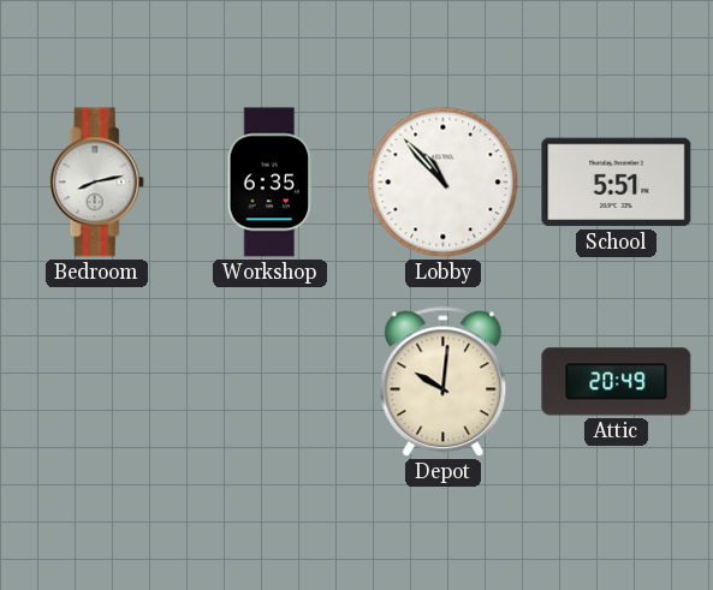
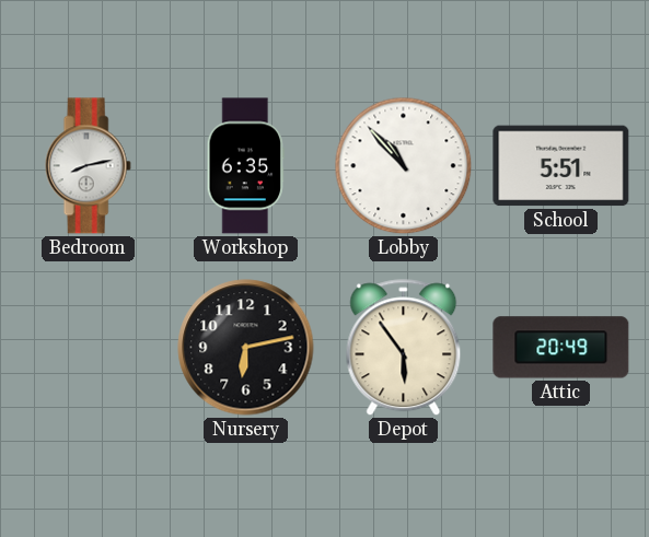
Nursery: none -> 6:13
Depot: 10:01 -> 5:54
